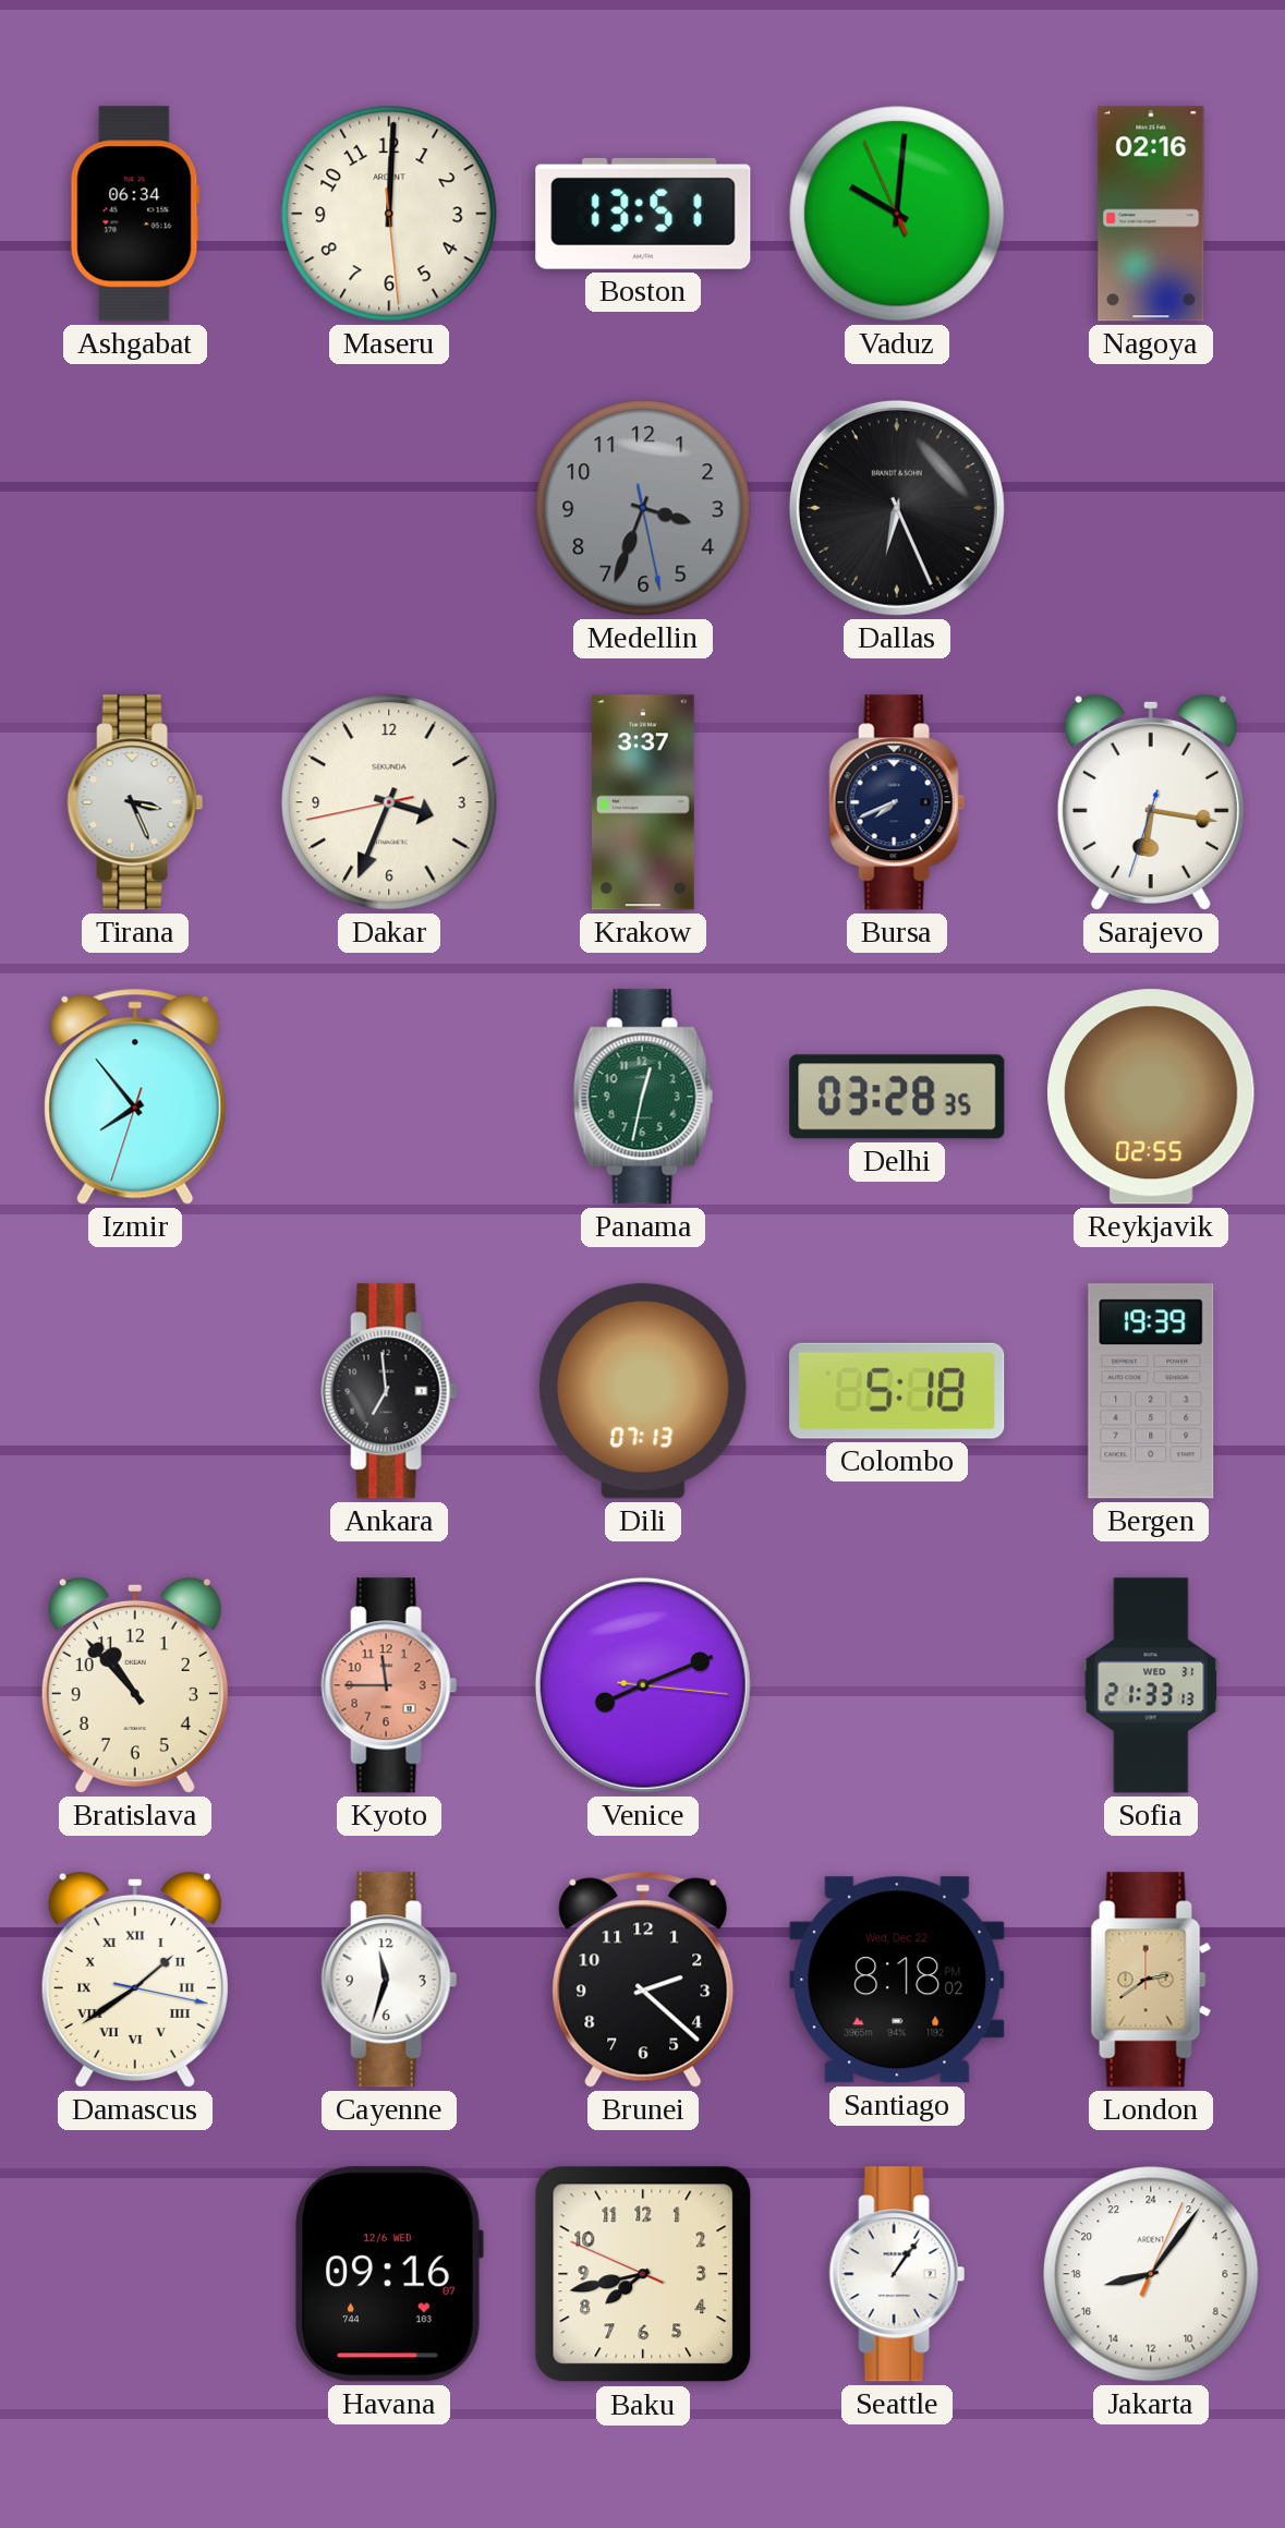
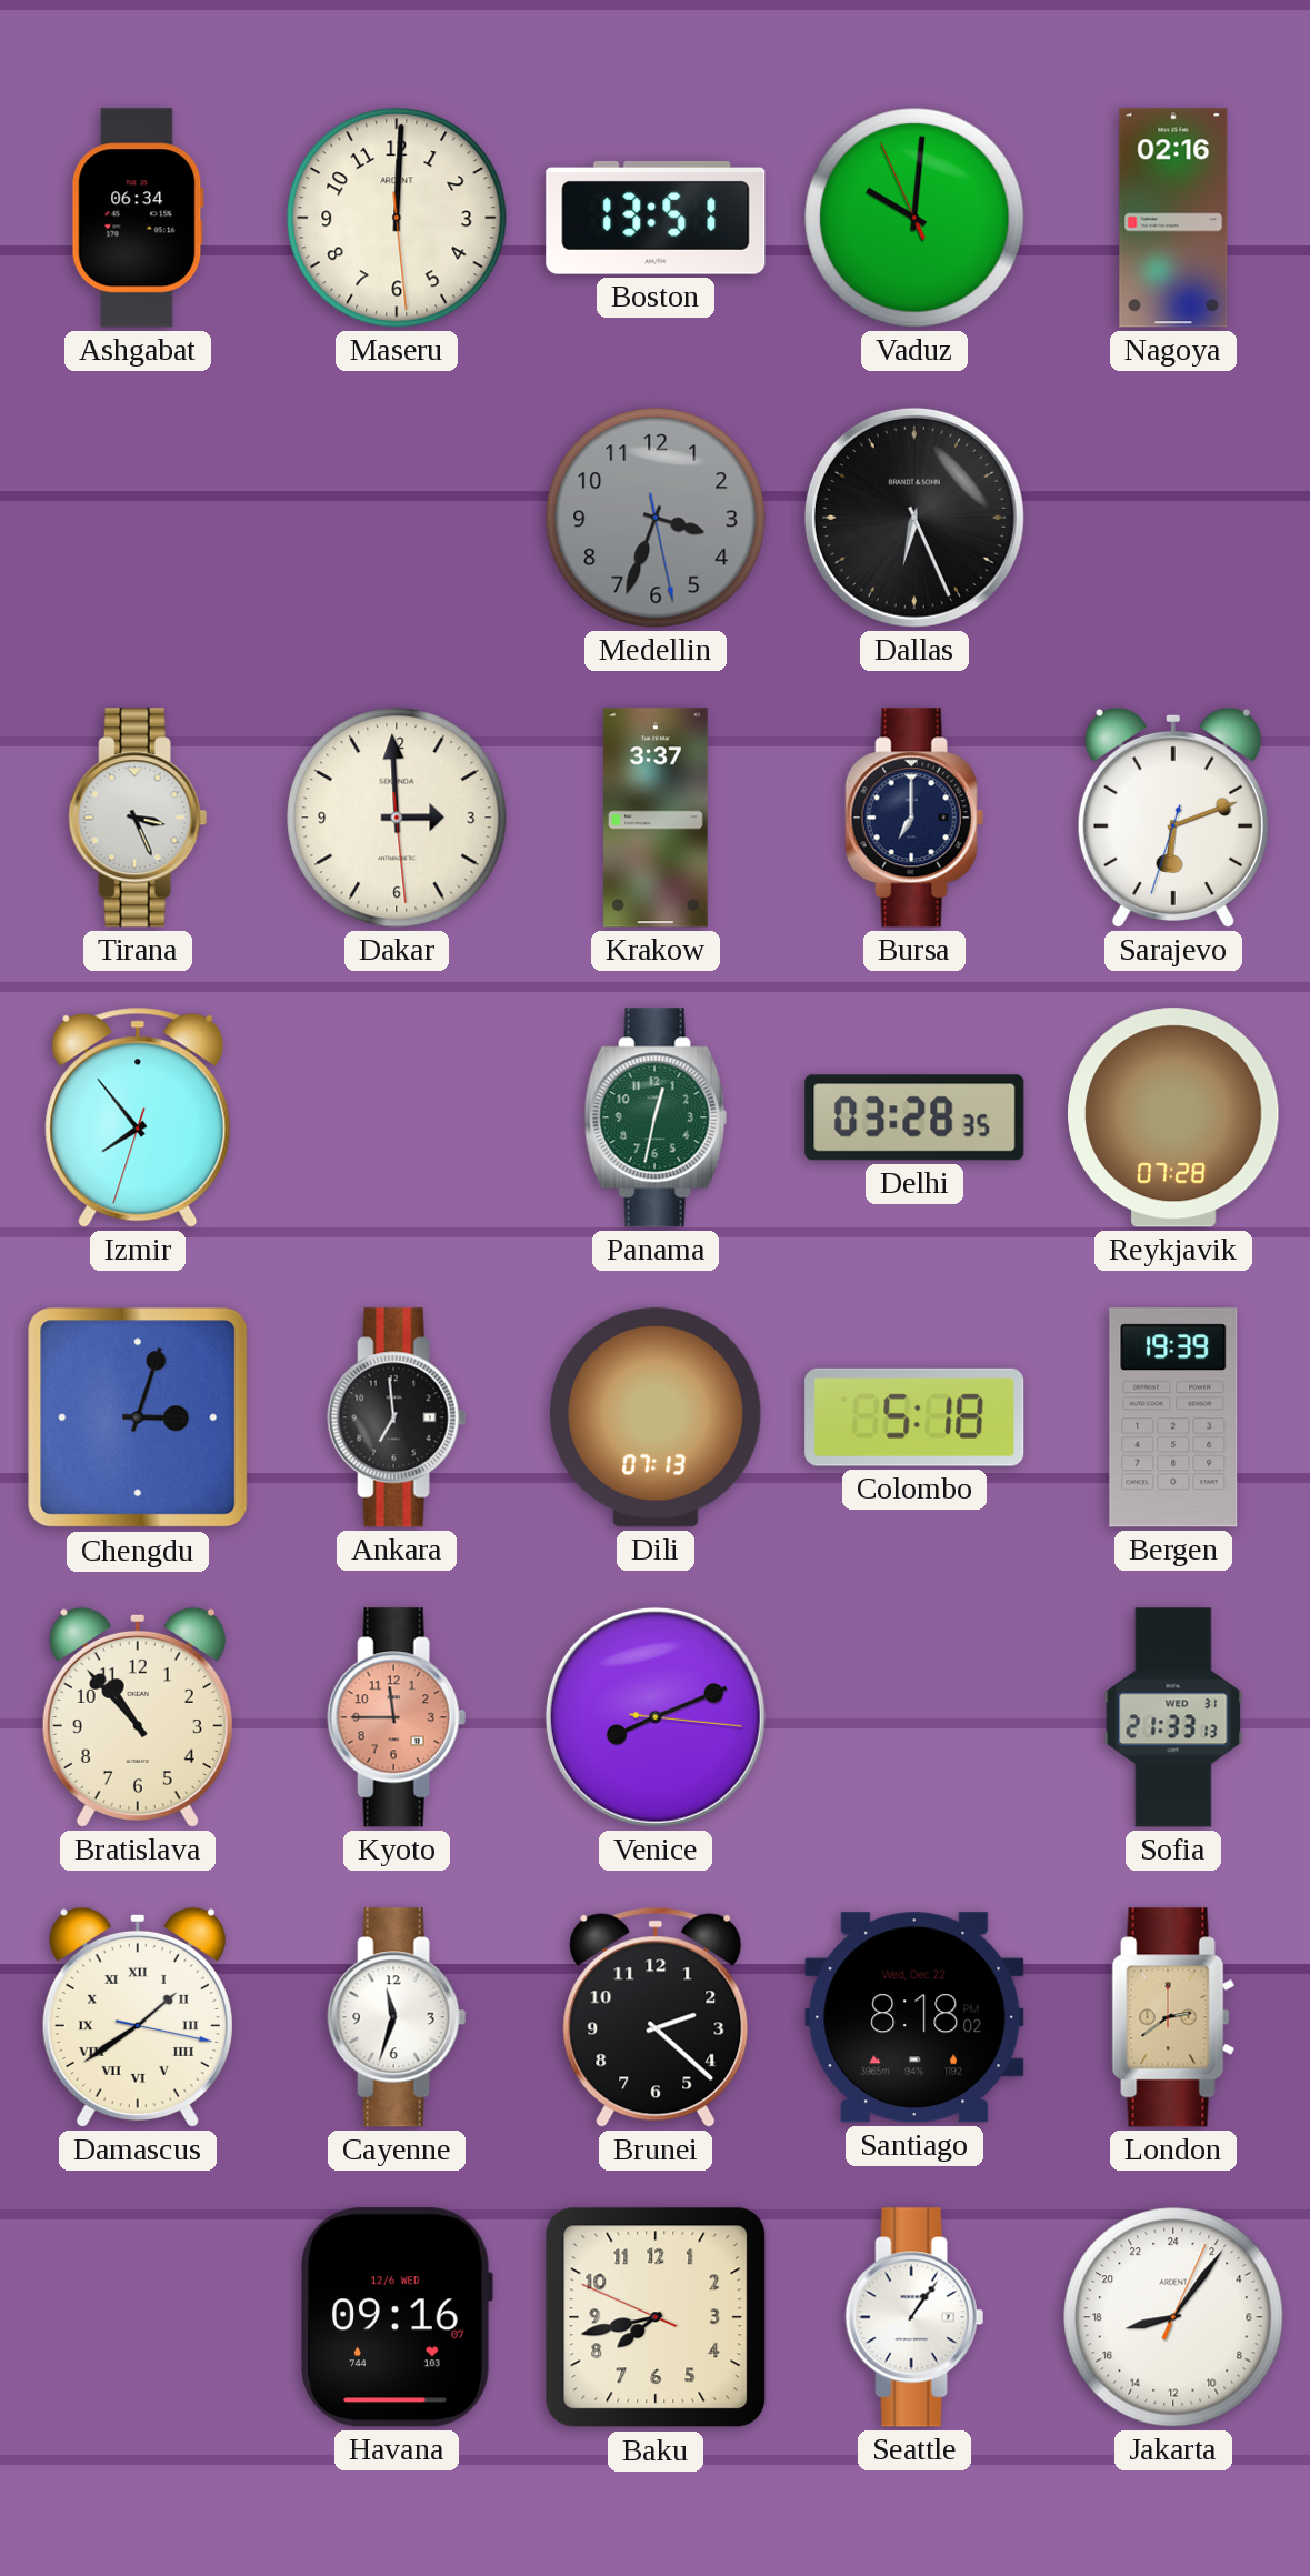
Dakar: 3:33 -> 2:59
Bursa: 7:41 -> 7:00
Sarajevo: 6:16 -> 6:11
Reykjavik: 02:55 -> 07:28
Chengdu: none -> 3:03
